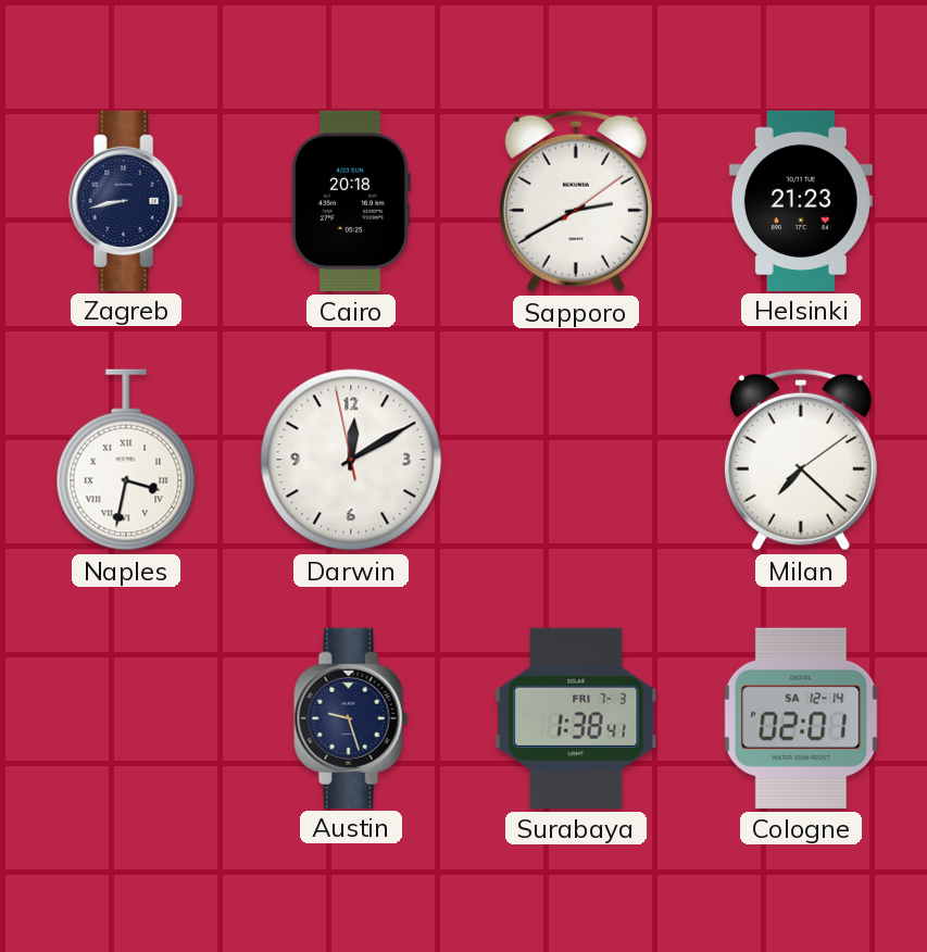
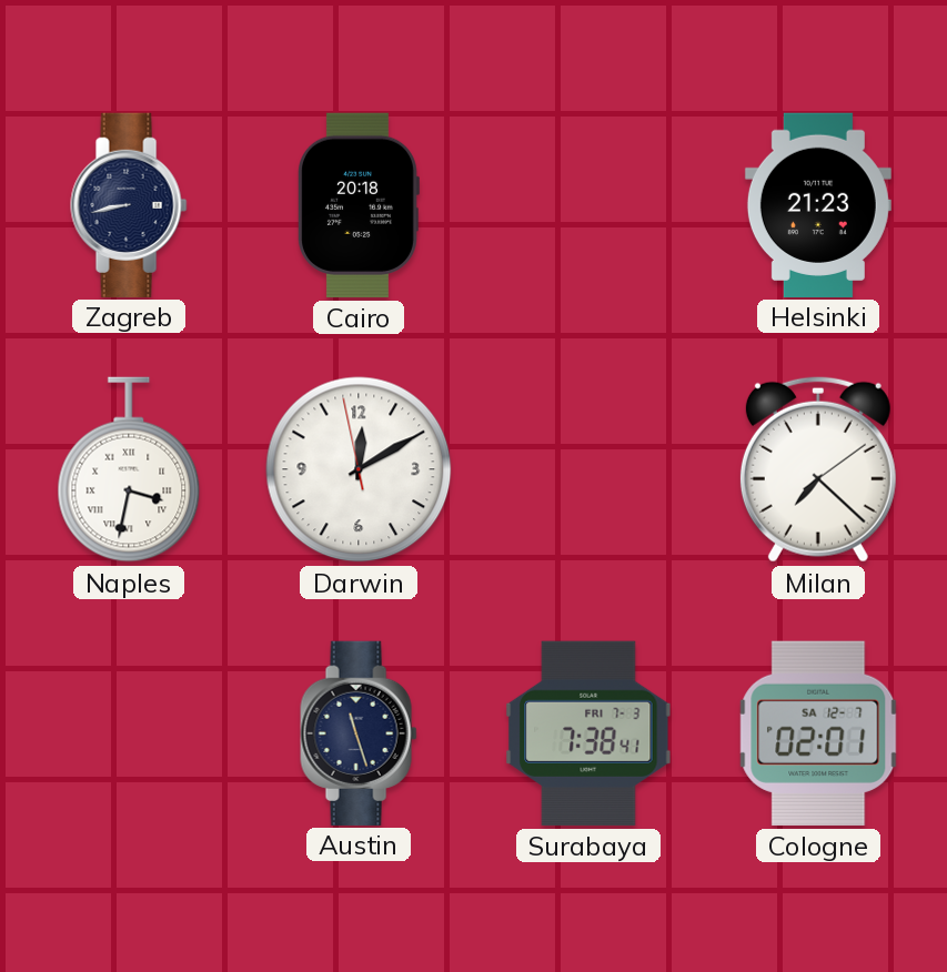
Sapporo: 2:40 -> none
Austin: 9:27 -> 11:27
Surabaya: 1:38 -> 7:38
Cologne date: SA 12-14 -> SA 12-7
